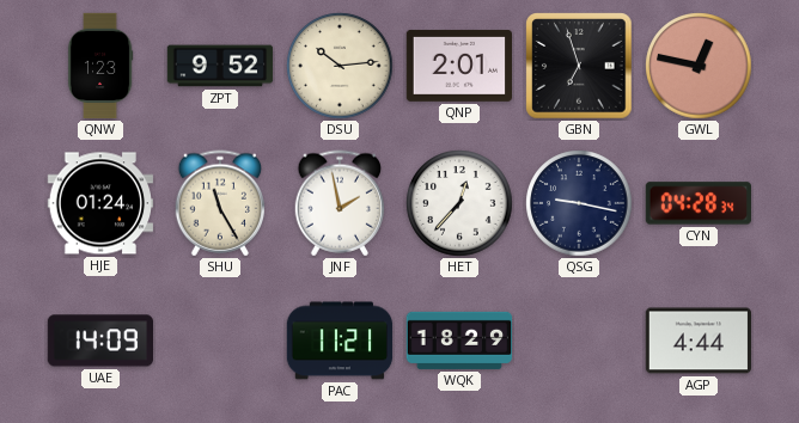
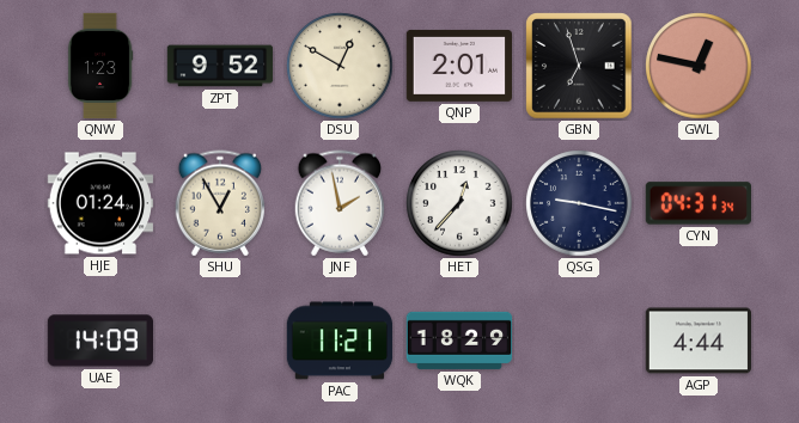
DSU: 10:14 -> 12:50
SHU: 11:25 -> 12:55
CYN: 04:28 -> 04:31
